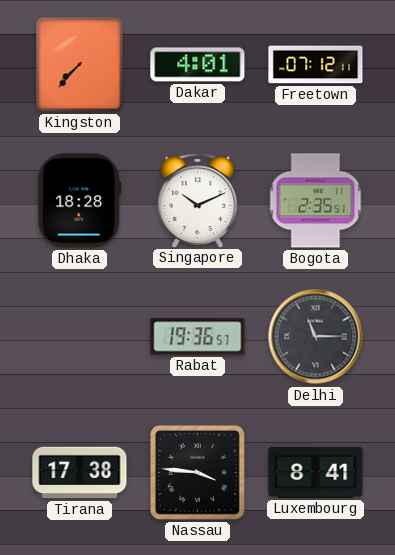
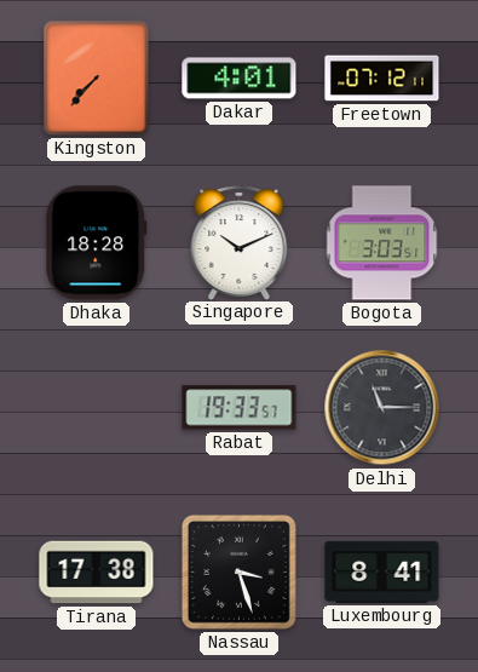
Bogota: 2:35 -> 3:03
Rabat: 19:36 -> 19:33
Nassau: 3:46 -> 3:27
